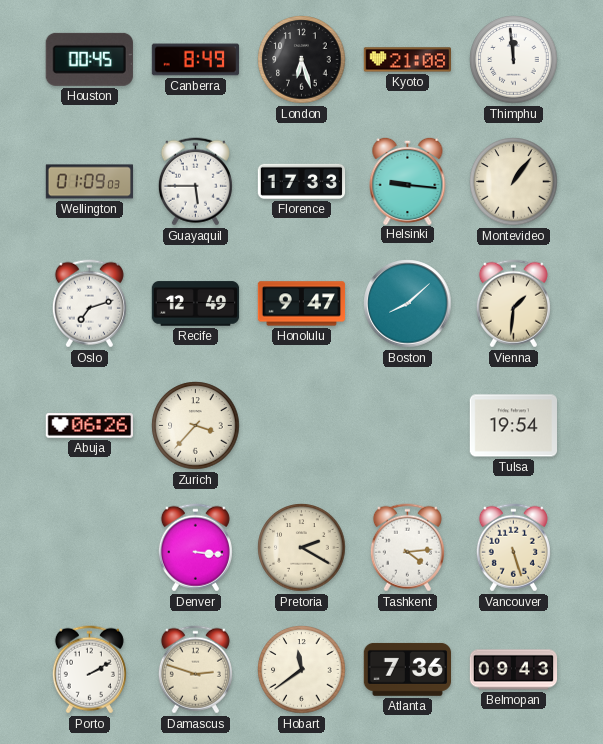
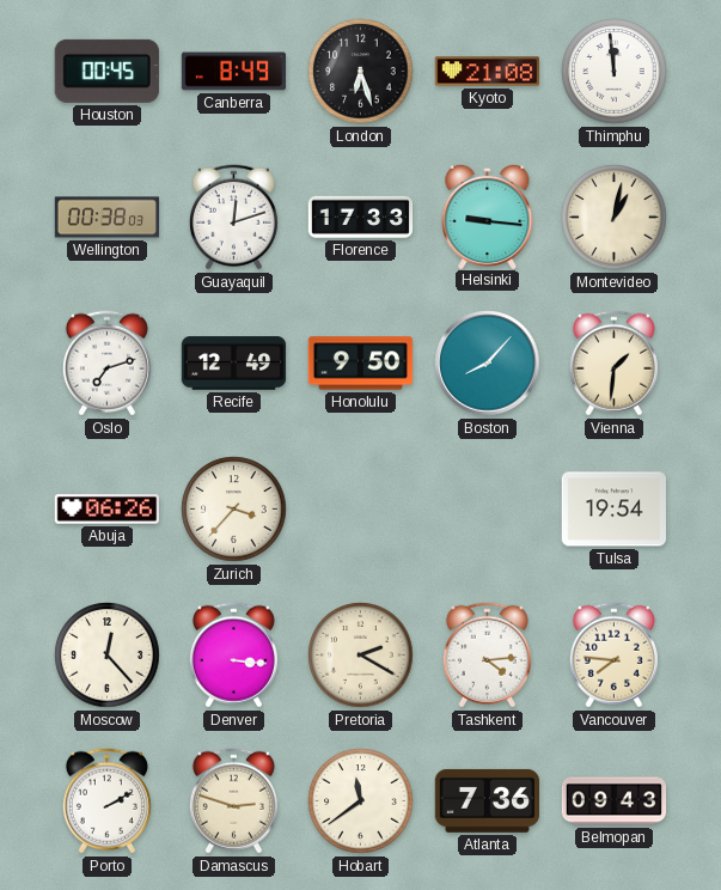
Wellington: 01:09 -> 00:38
Guayaquil: 5:45 -> 12:12
Montevideo: 1:06 -> 1:02
Honolulu: 9:47 -> 9:50
Boston: 8:08 -> 8:07
Moscow: none -> 12:23
Vancouver: 5:27 -> 7:46
